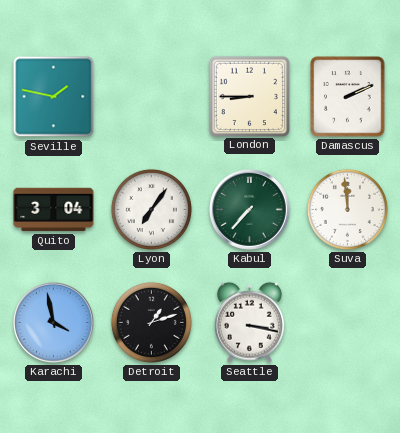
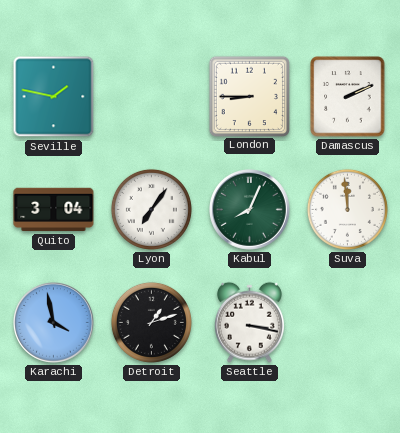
Kabul: 7:37 -> 8:04
